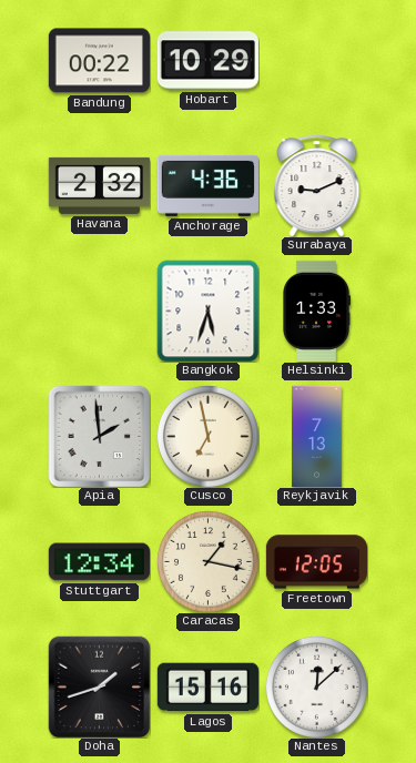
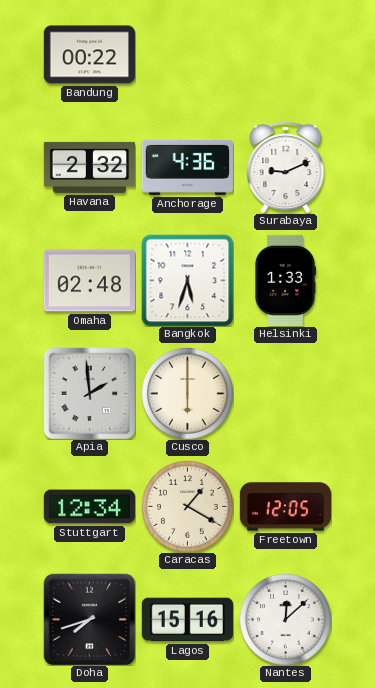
Hobart: 10:29 -> none
Omaha: none -> 02:48
Cusco: 6:58 -> 6:00
Reykjavik: 7:13 -> none
Caracas: 1:17 -> 1:20
Doha: 1:42 -> 7:42
